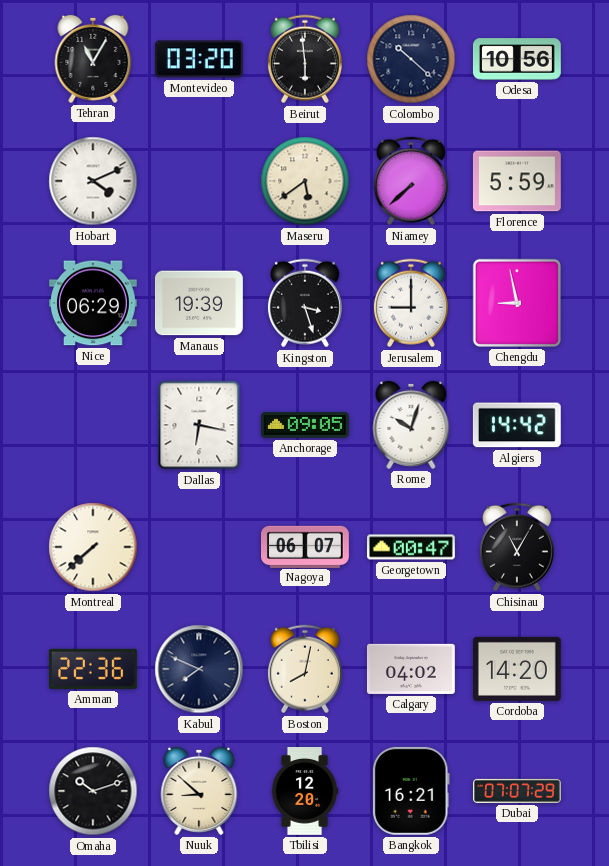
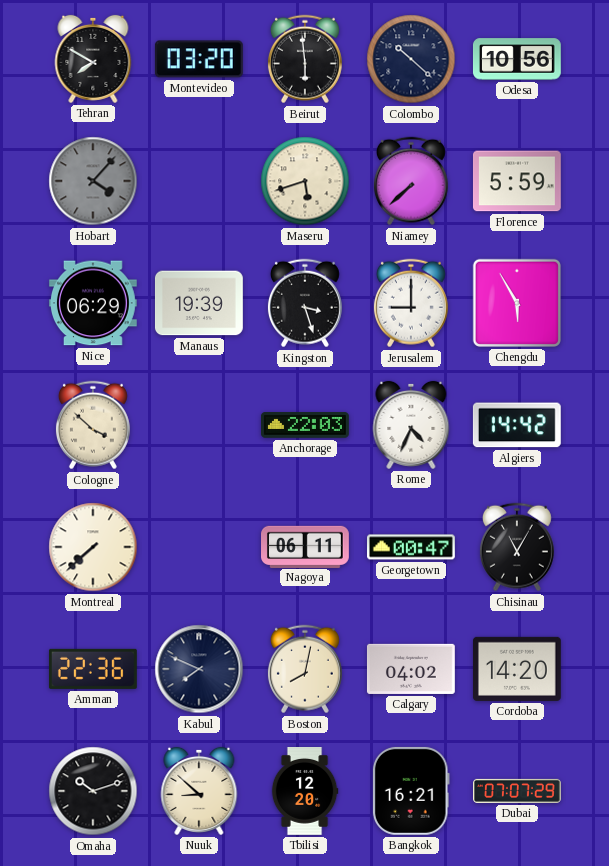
Tehran: 11:05 -> 7:50
Hobart: 4:11 -> 4:07
Hobart dial: white -> grey
Maseru: 5:39 -> 5:42
Chengdu: 8:58 -> 5:55
Cologne: none -> 3:52
Dallas: 6:17 -> none
Anchorage: 09:05 -> 22:03
Rome: 10:03 -> 4:34
Nagoya: 06:07 -> 06:11
